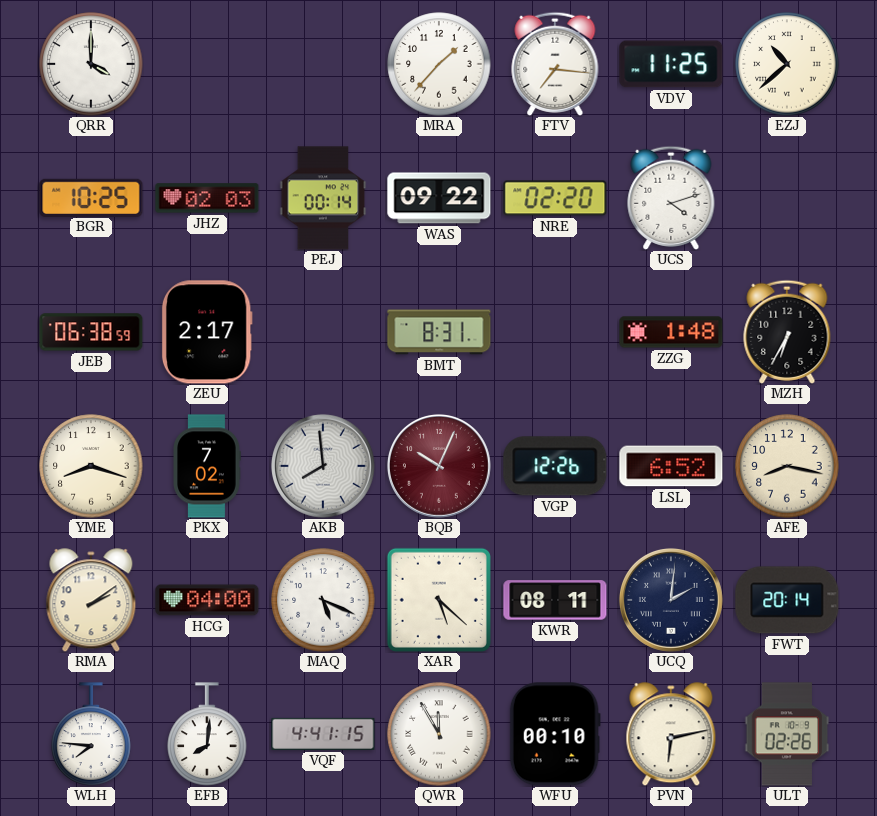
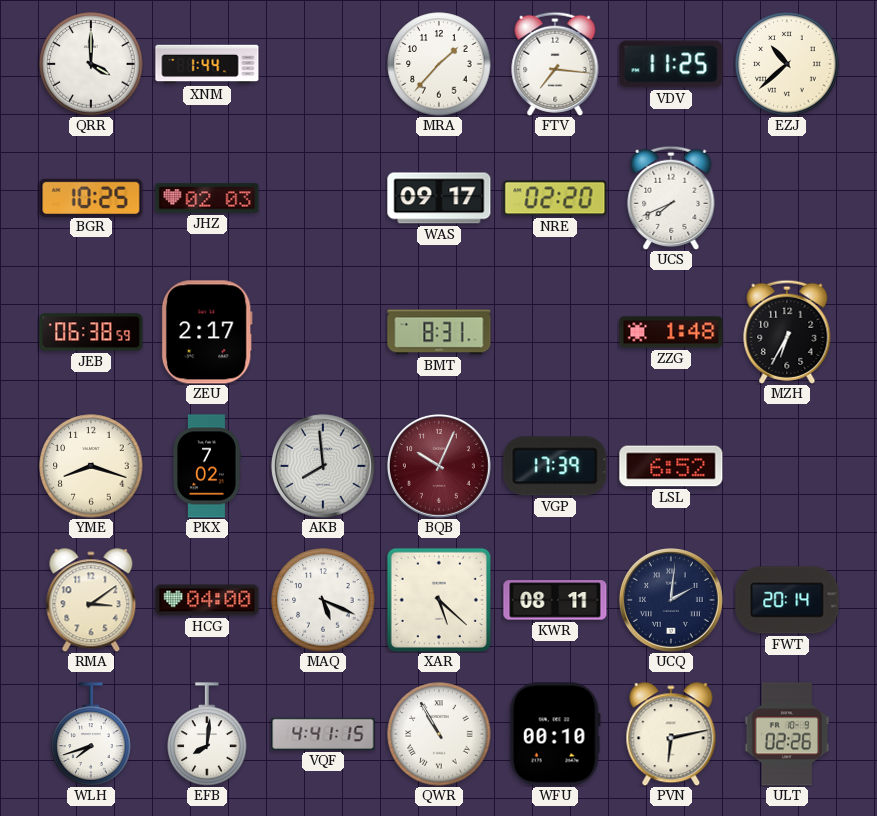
XNM: none -> 1:44
PEJ: 00:14 -> none
WAS: 09:22 -> 09:17
UCS: 4:12 -> 7:41
VGP: 12:26 -> 17:39
AFE: 8:17 -> none
RMA: 2:09 -> 3:09
WLH: 7:46 -> 7:42
QWR: 11:55 -> 10:55
